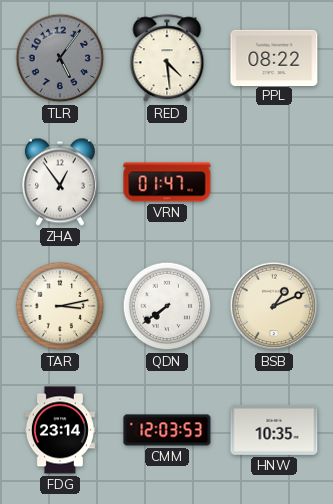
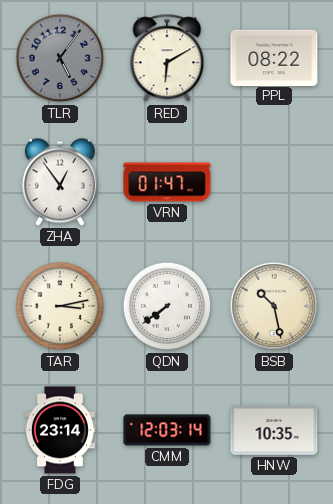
RED: 4:29 -> 6:10
BSB: 1:11 -> 10:28
CMM: 12:03:53 -> 12:03:14
